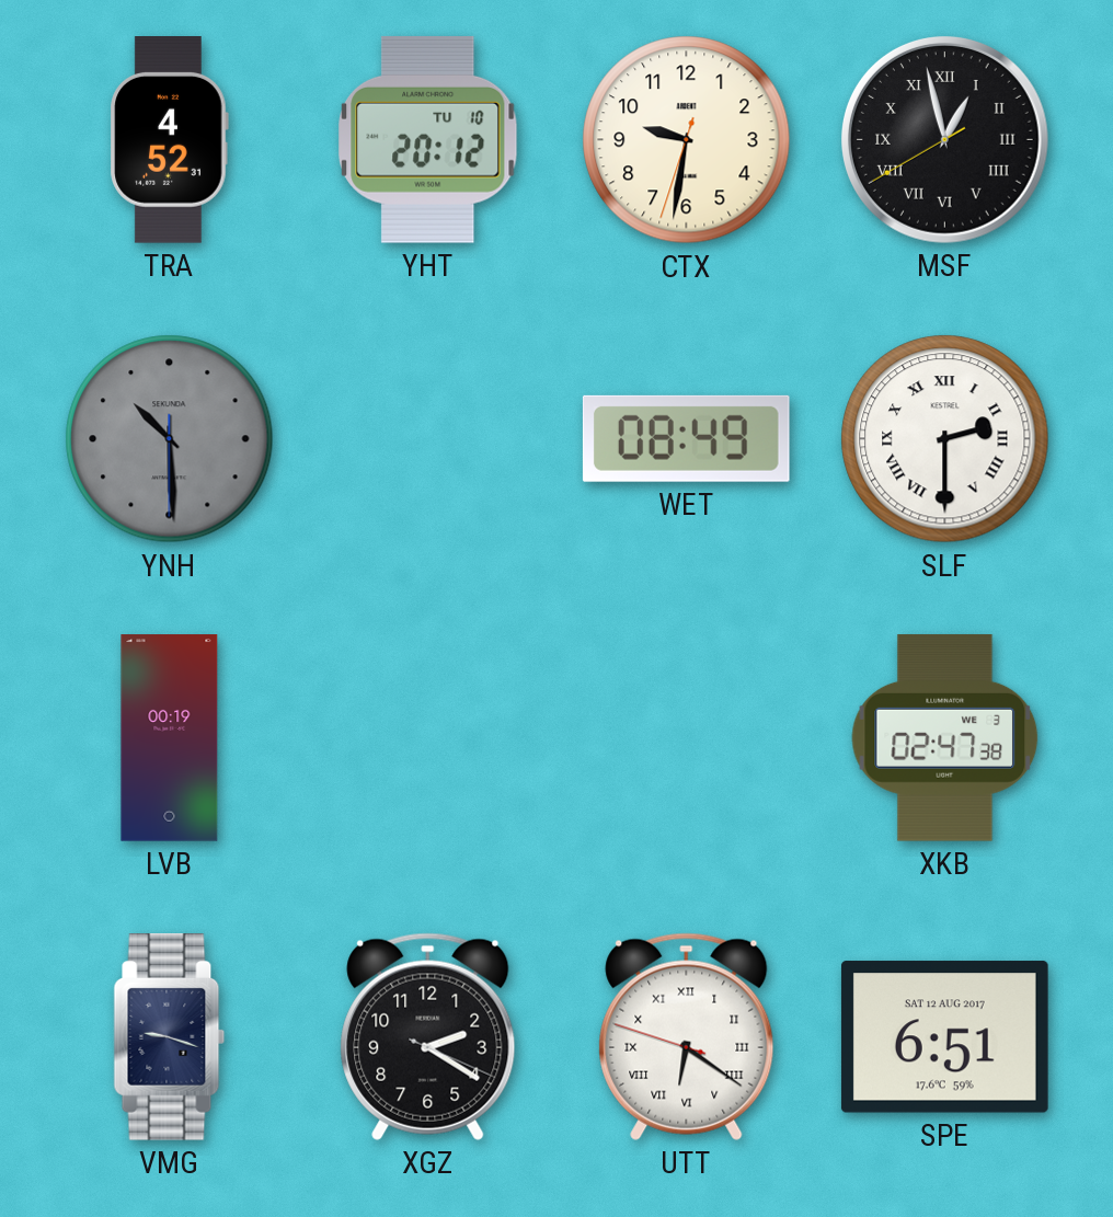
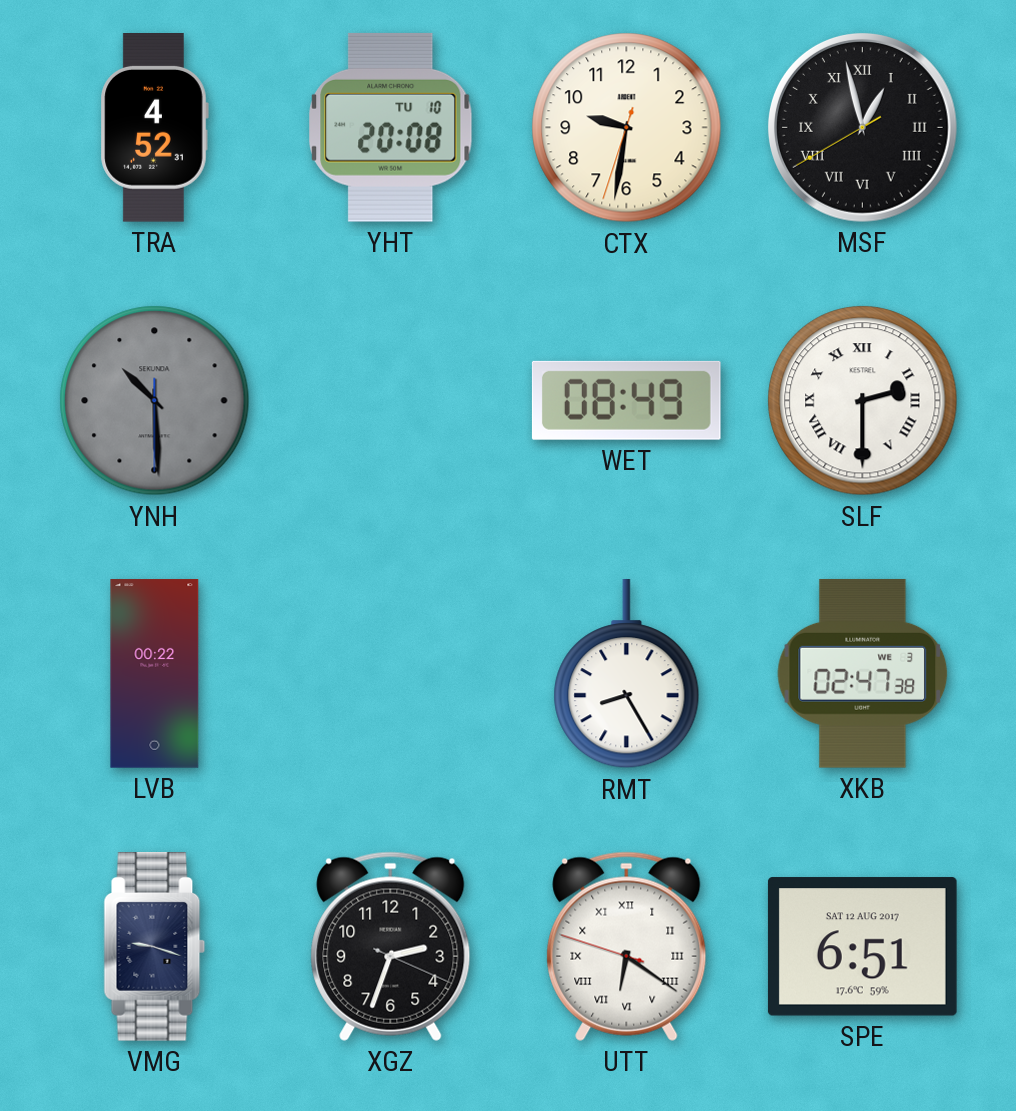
YHT: 20:12 -> 20:08
LVB: 00:19 -> 00:22
RMT: none -> 8:25
XGZ: 2:20 -> 2:33
